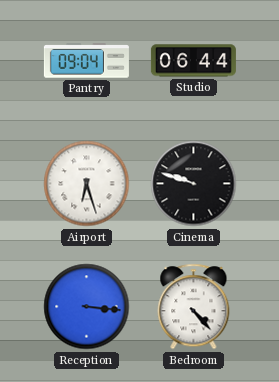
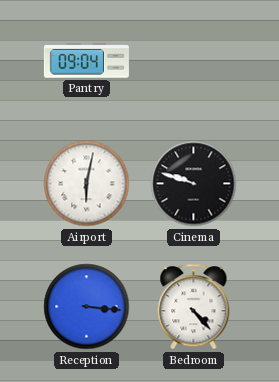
Studio: 06:44 -> none
Airport: 6:27 -> 6:02
